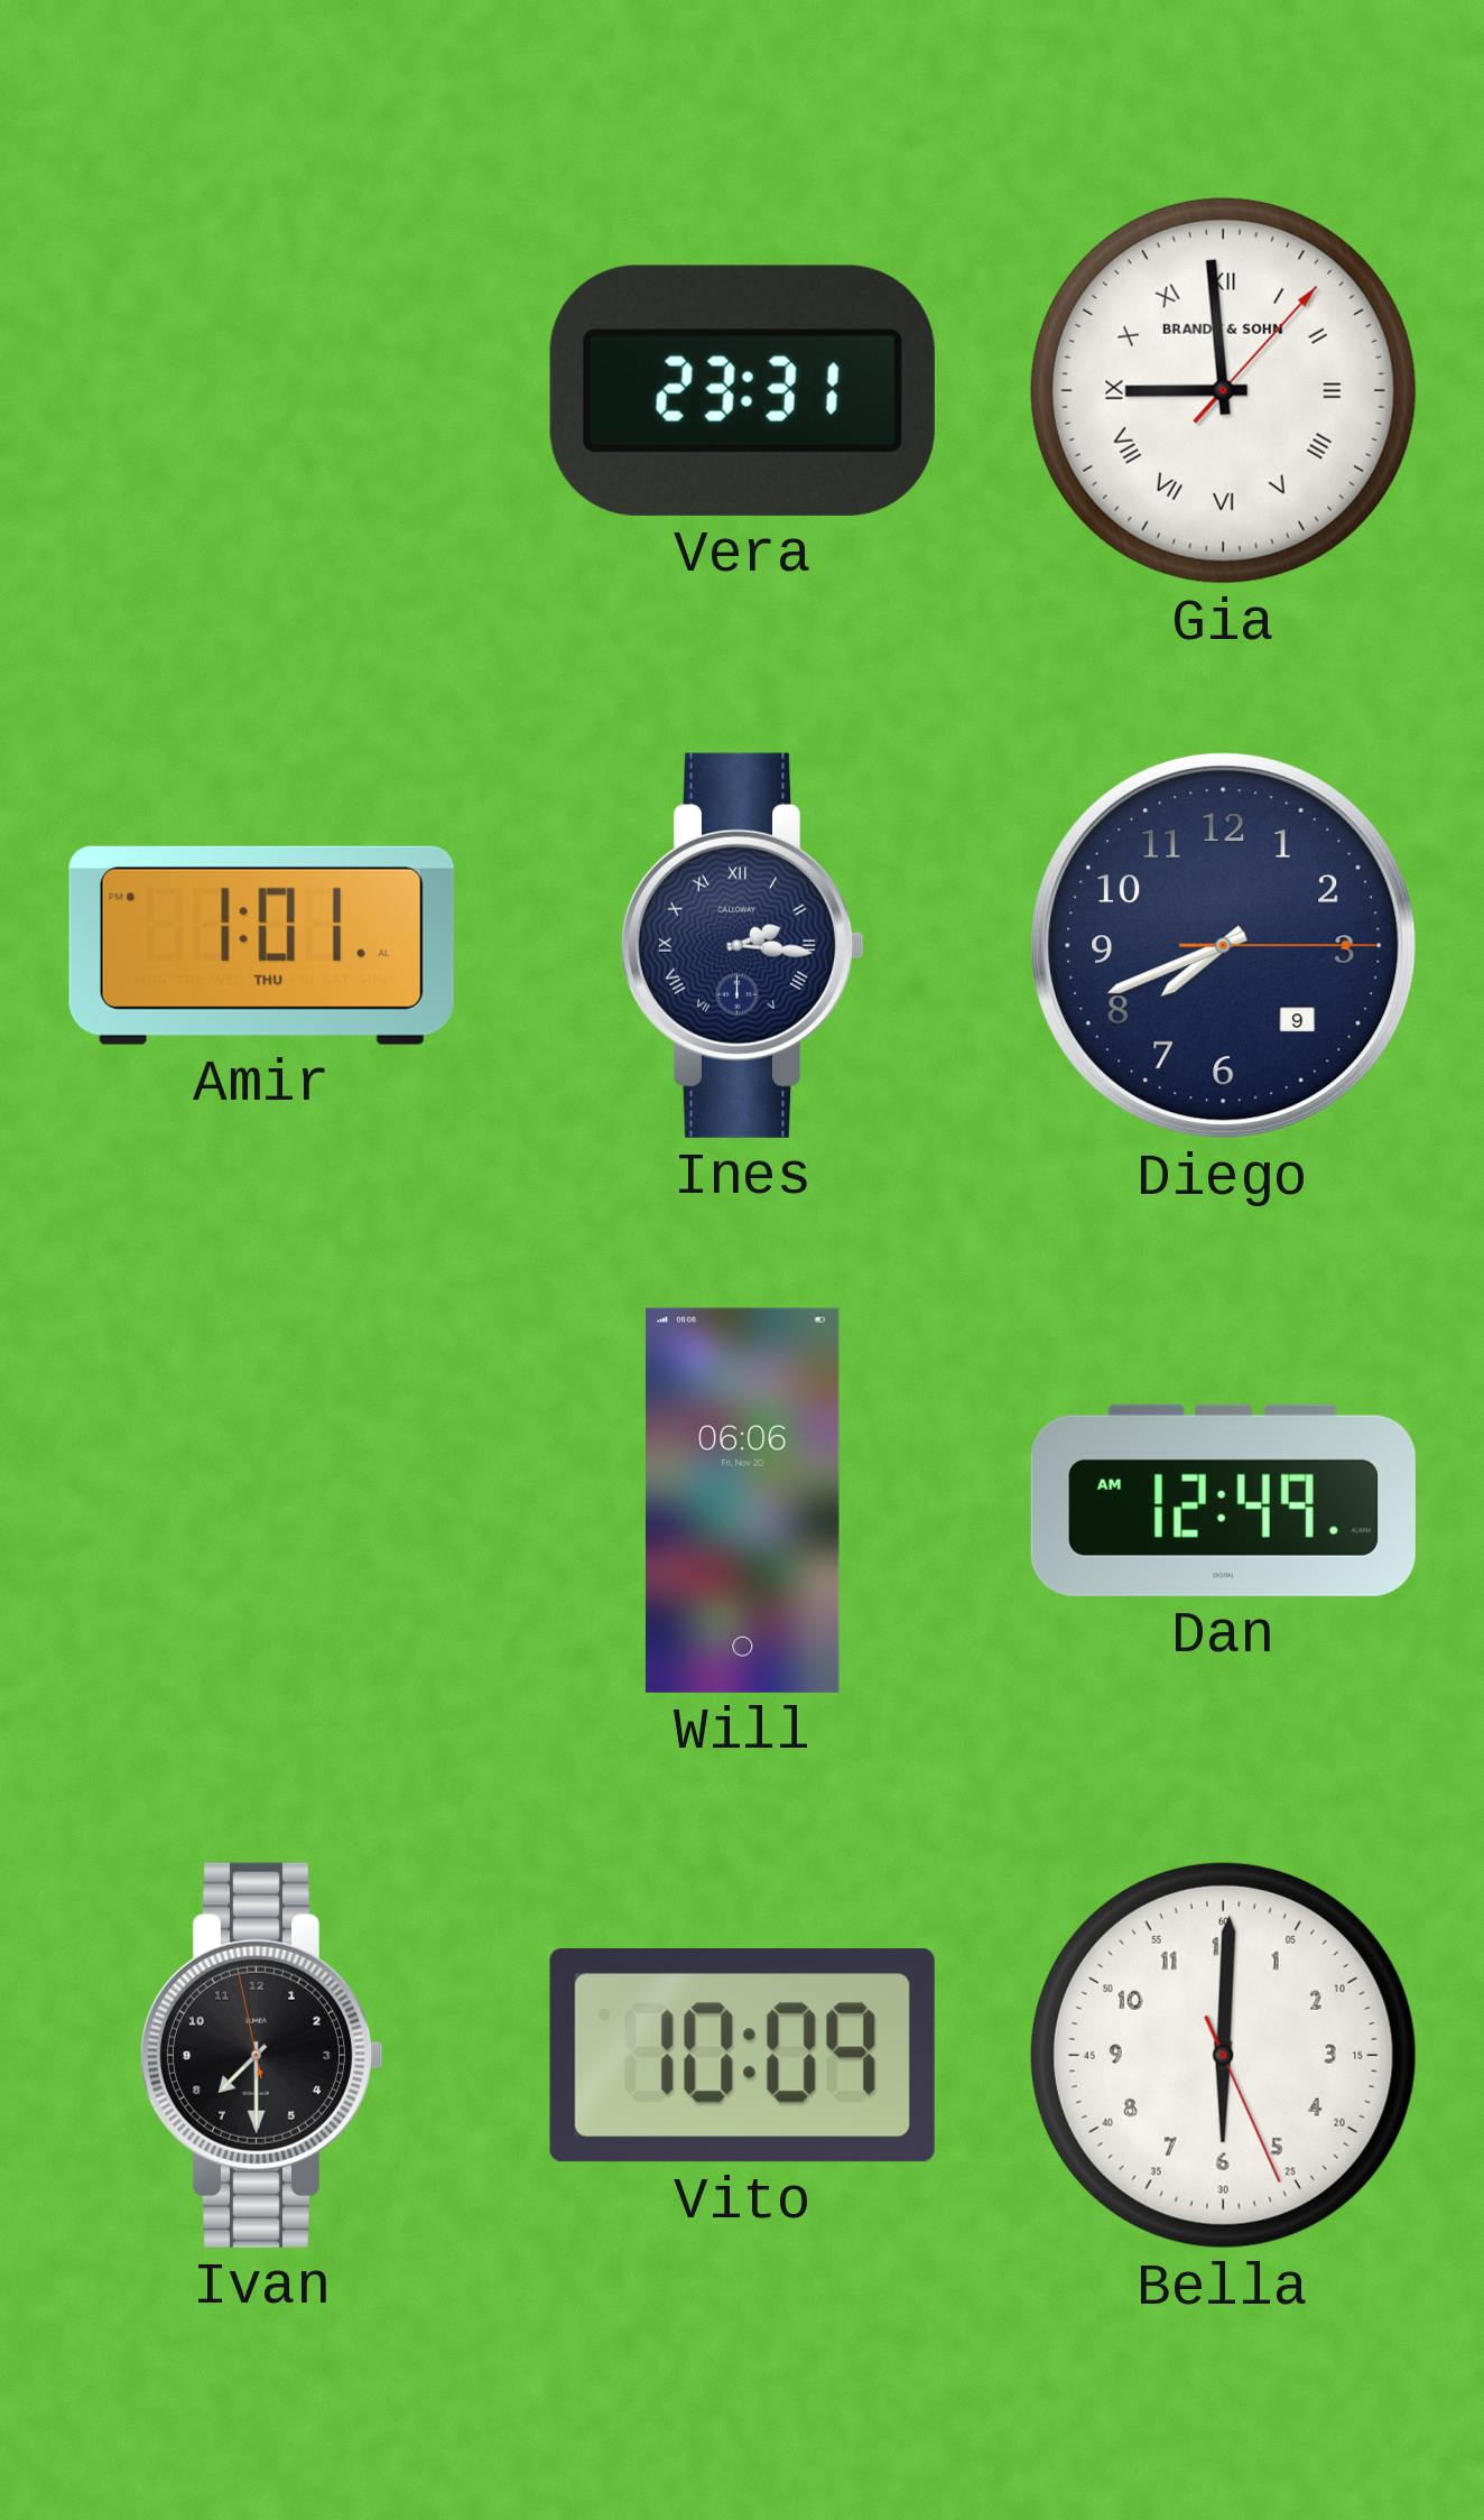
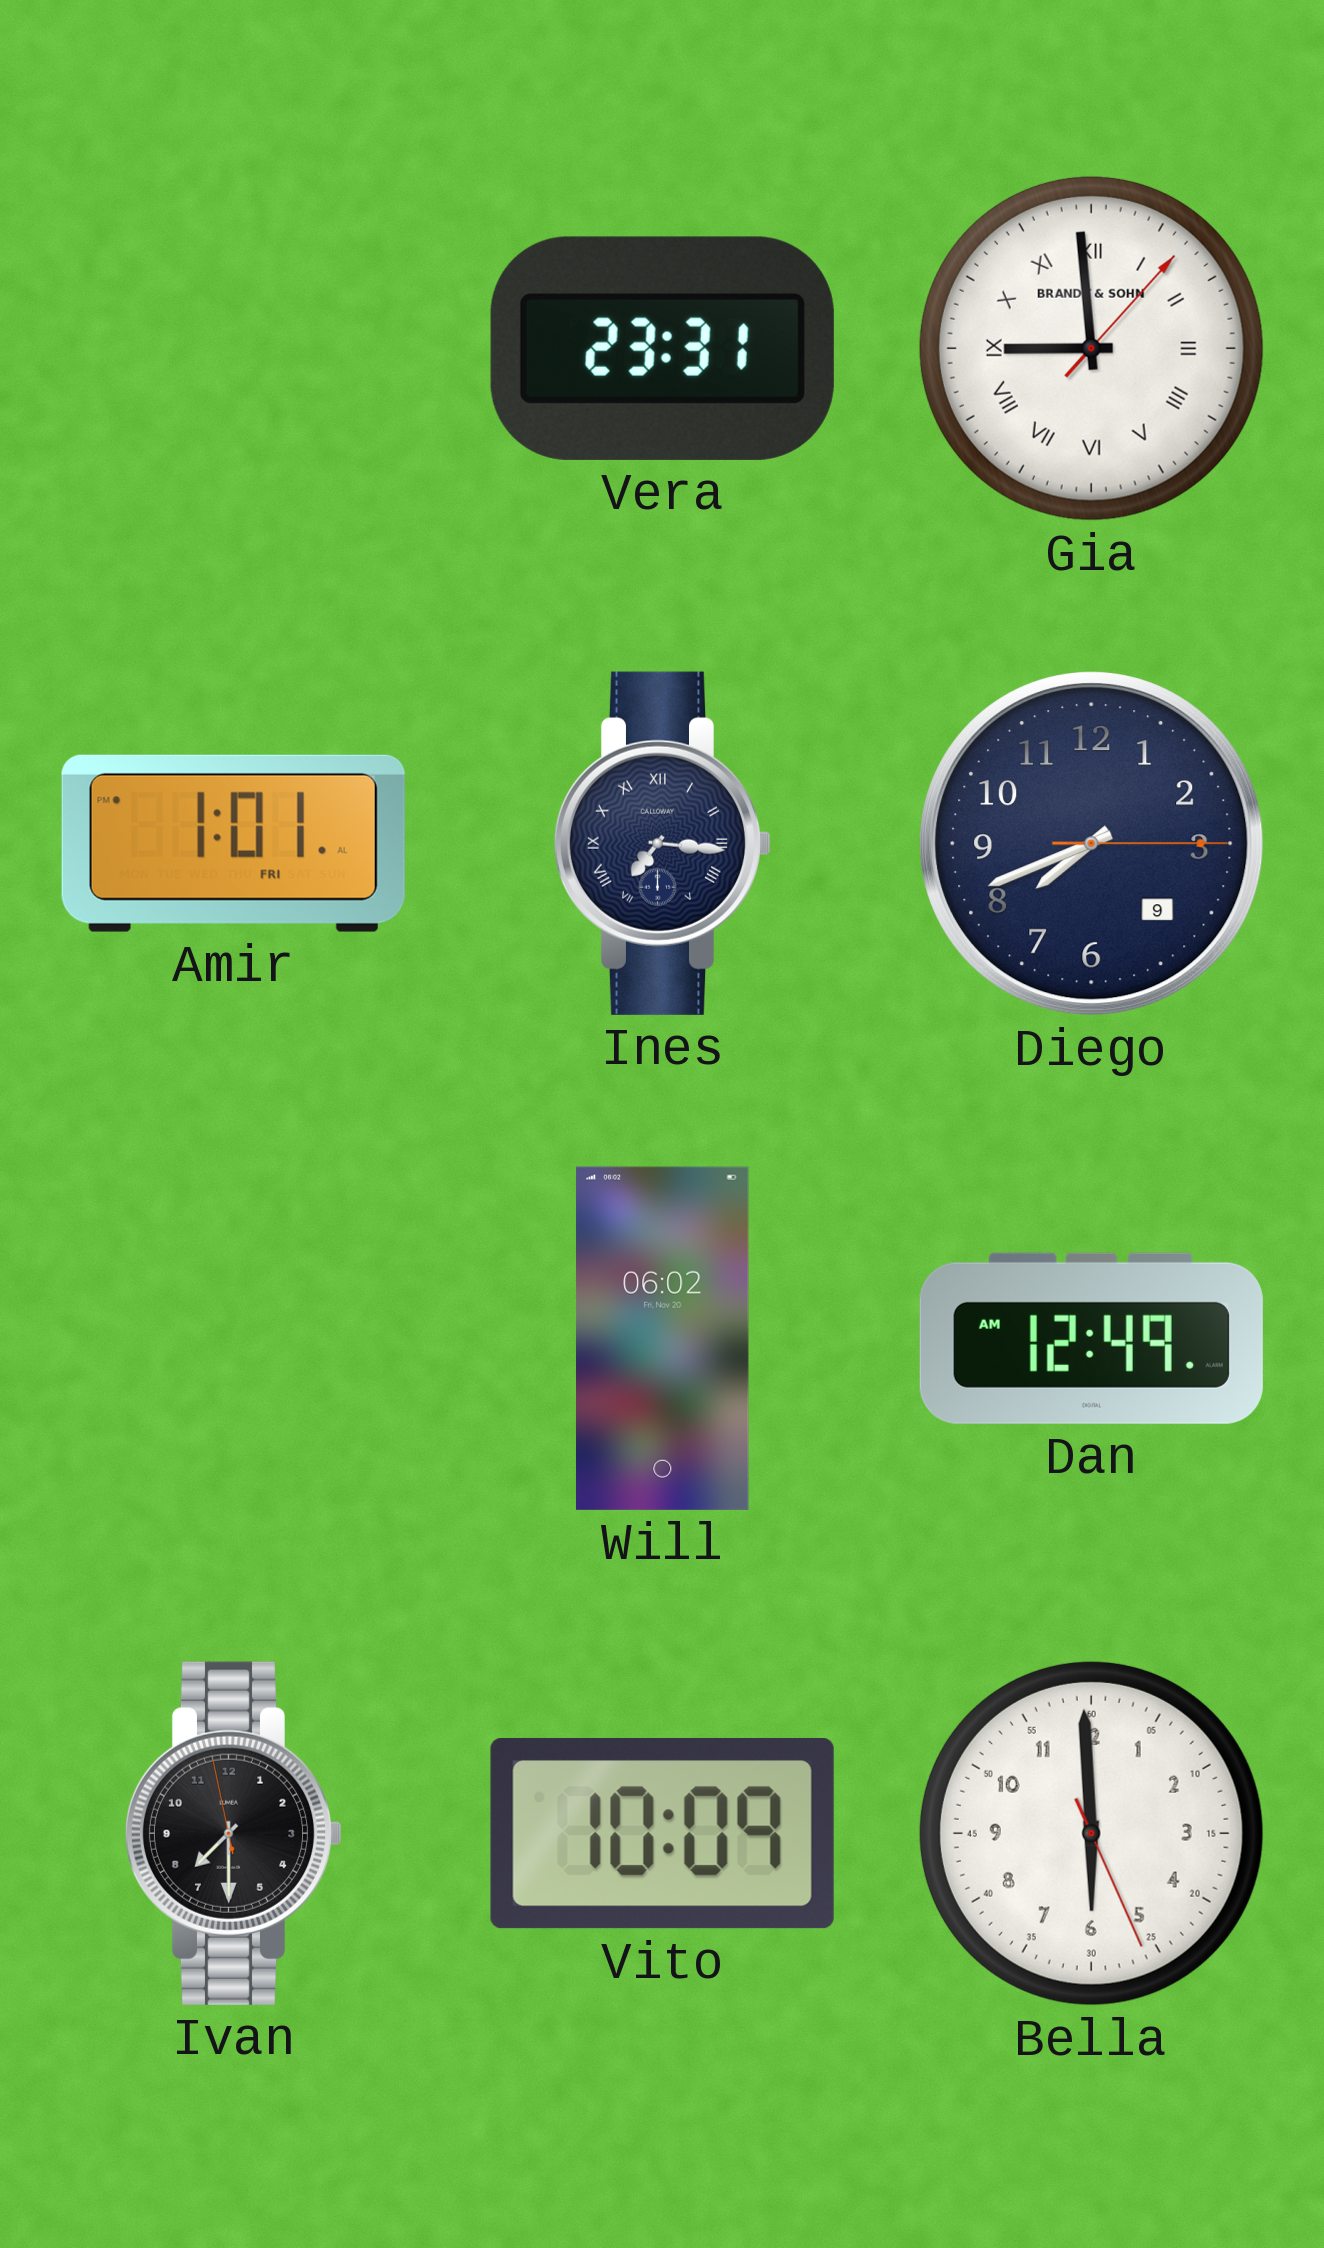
Amir date: THU -> FRI
Ines: 2:16 -> 7:16
Will: 06:06 -> 06:02
Bella: 6:00 -> 5:59
